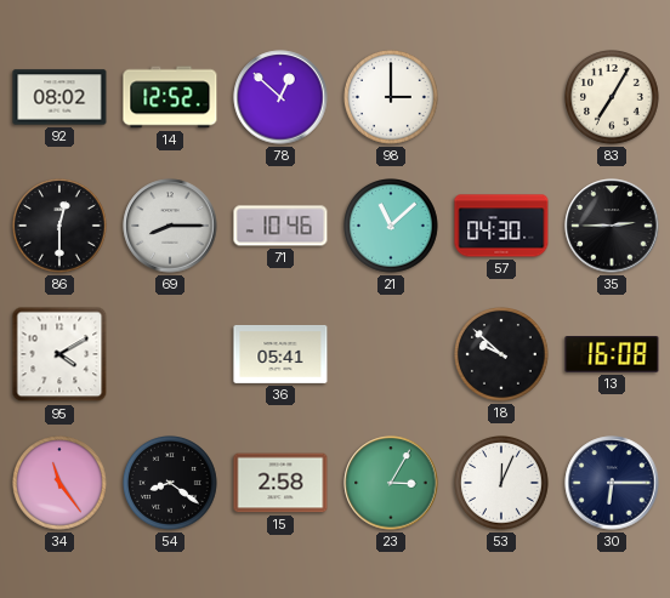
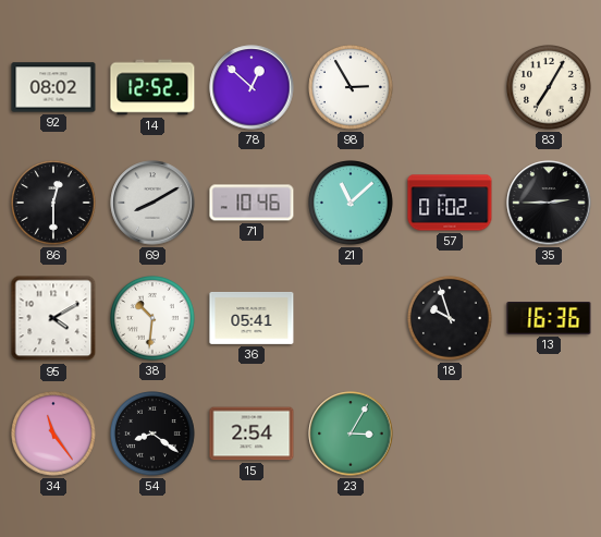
98: 3:00 -> 2:55
69: 8:15 -> 8:10
57: 04:30 -> 01:02
38: none -> 10:31
18: 9:52 -> 9:57
13: 16:08 -> 16:36
15: 2:58 -> 2:54
53: 12:04 -> none
30: 6:15 -> none
